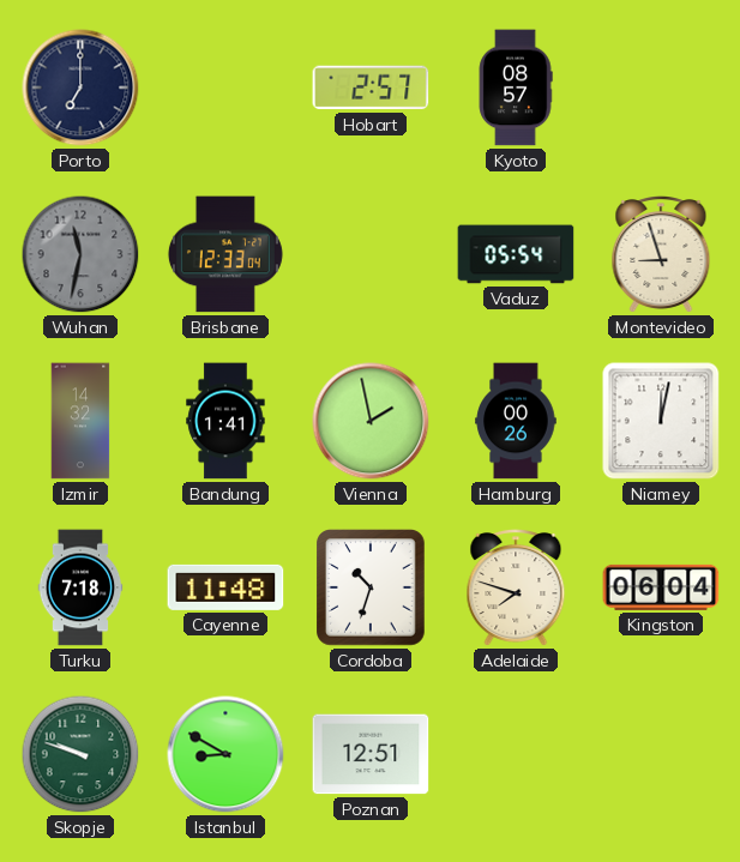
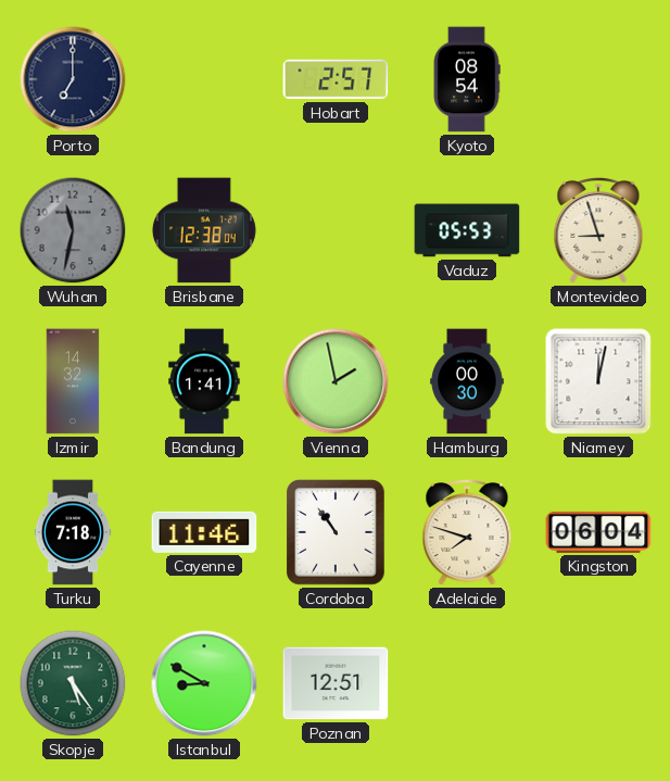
Kyoto: 08:57 -> 08:54
Brisbane: 12:33 -> 12:38
Vaduz: 05:54 -> 05:53
Hamburg: 00:26 -> 00:30
Cayenne: 11:48 -> 11:46
Cordoba: 10:33 -> 10:54
Skopje: 9:48 -> 5:24
